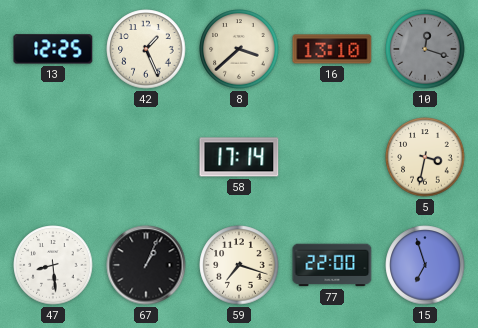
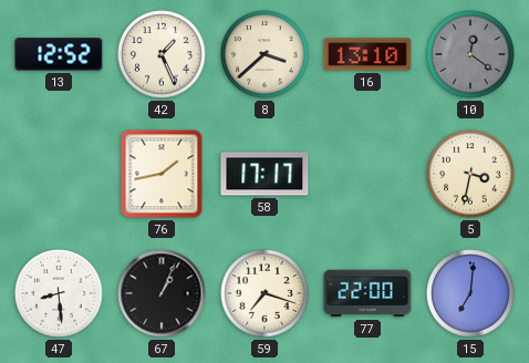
13: 12:25 -> 12:52
10: 12:18 -> 12:21
76: none -> 1:43
58: 17:14 -> 17:17
15: 6:57 -> 7:01
